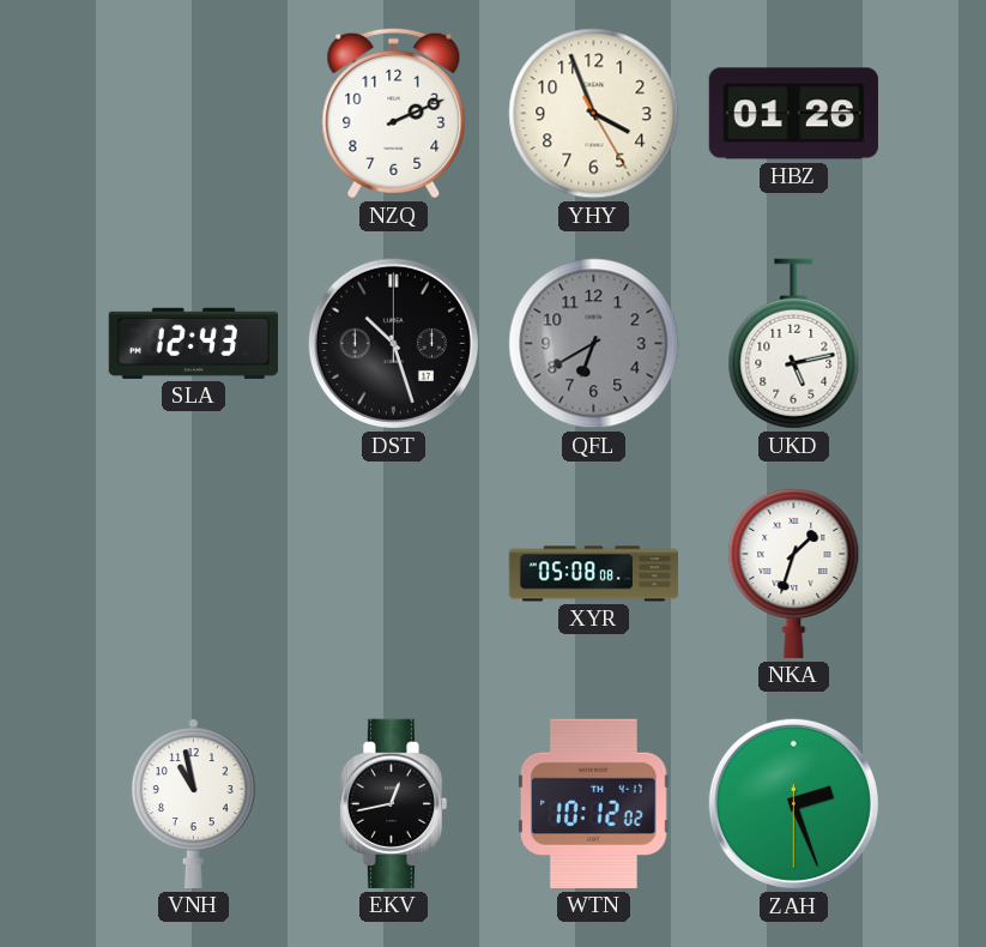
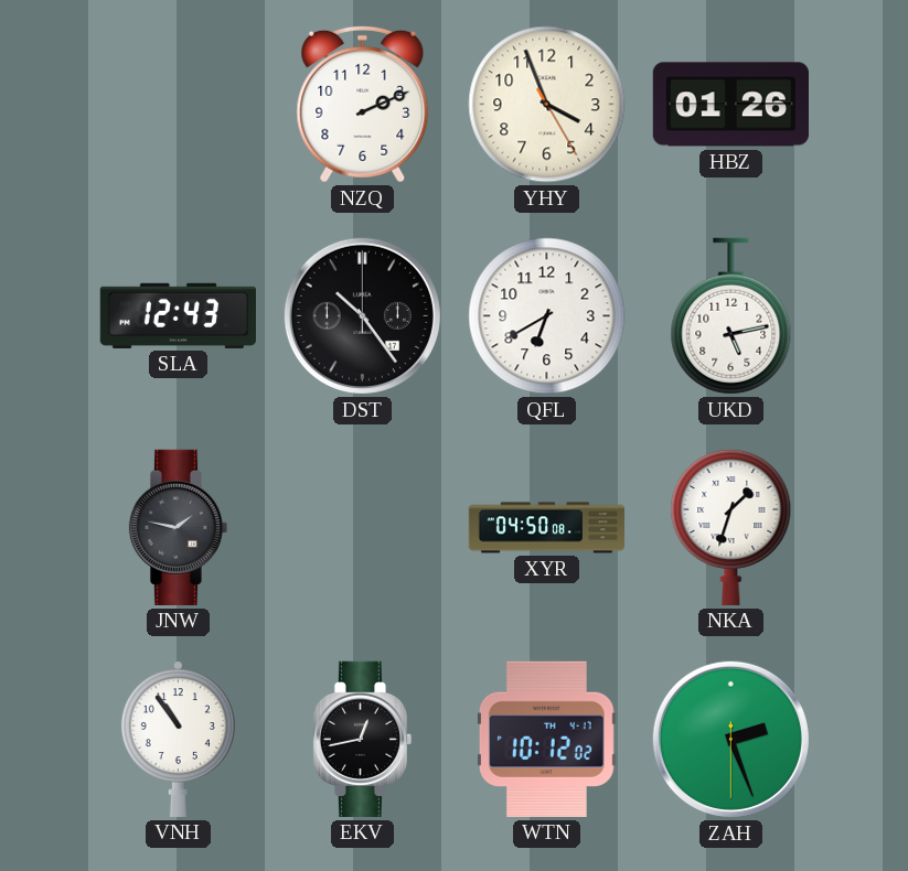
DST: 10:27 -> 10:24
QFL dial: grey -> white
JNW: none -> 1:47
XYR: 05:08 -> 04:50
VNH: 10:58 -> 10:54
